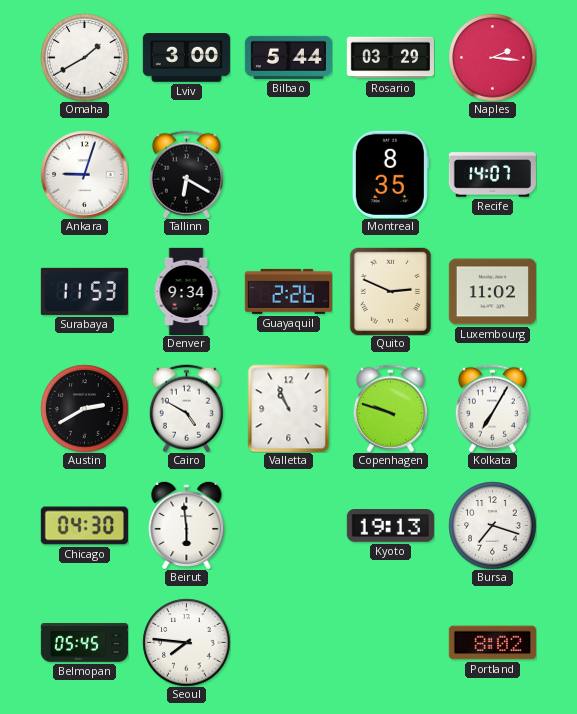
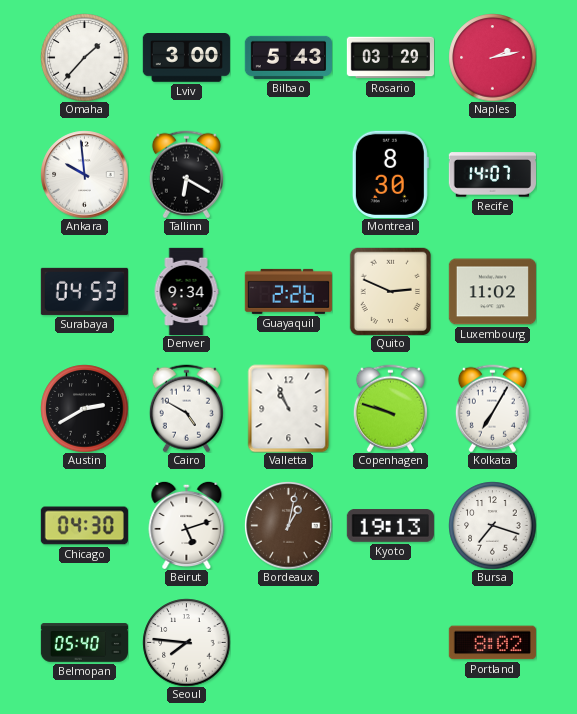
Omaha: 1:40 -> 1:37
Bilbao: 5:44 -> 5:43
Naples: 2:16 -> 2:13
Ankara: 9:03 -> 9:59
Montreal: 8:35 -> 8:30
Surabaya: 11:53 -> 04:53
Beirut: 5:59 -> 5:12
Bordeaux: none -> 1:02
Belmopan: 05:45 -> 05:40
